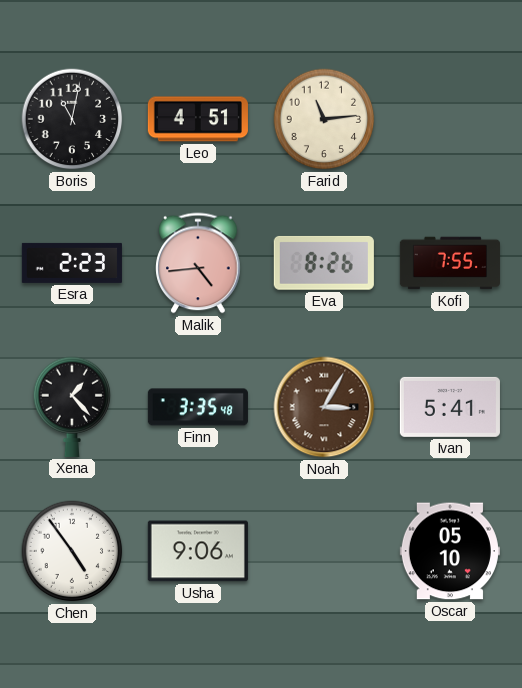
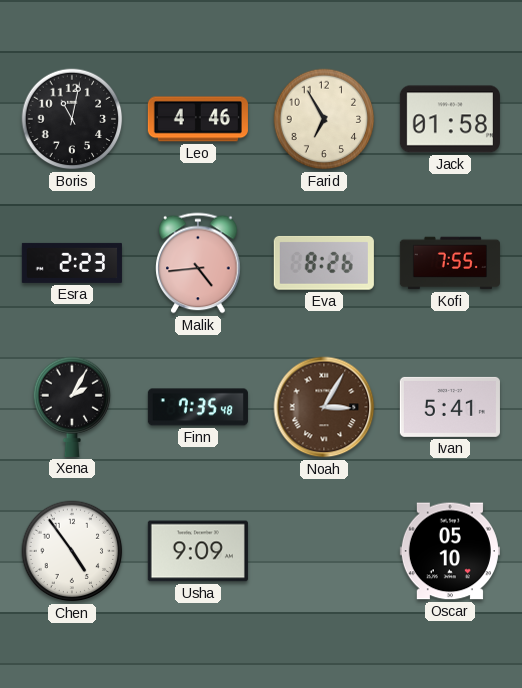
Leo: 4:51 -> 4:46
Farid: 11:14 -> 6:55
Jack: none -> 01:58
Xena: 1:23 -> 2:05
Finn: 3:35 -> 7:35
Usha: 9:06 -> 9:09
